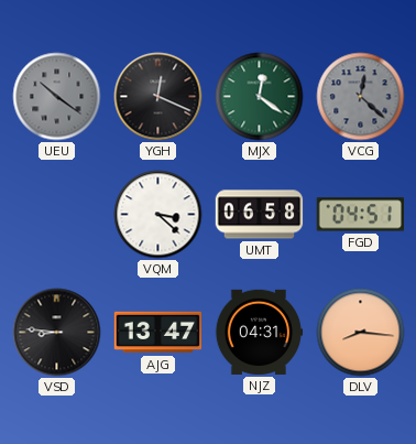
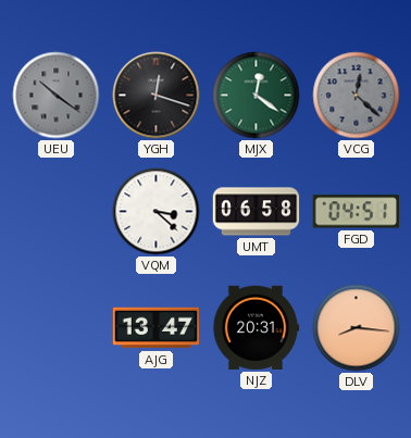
YGH: 12:19 -> 12:18
VSD: 8:46 -> none
NJZ: 04:31 -> 20:31
